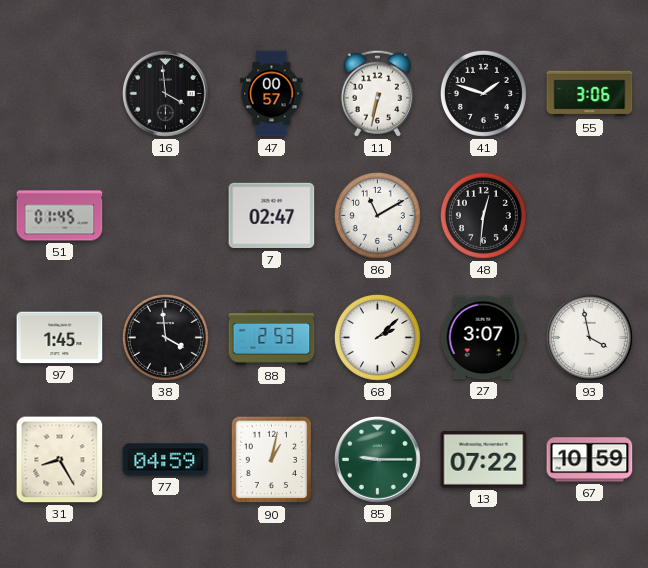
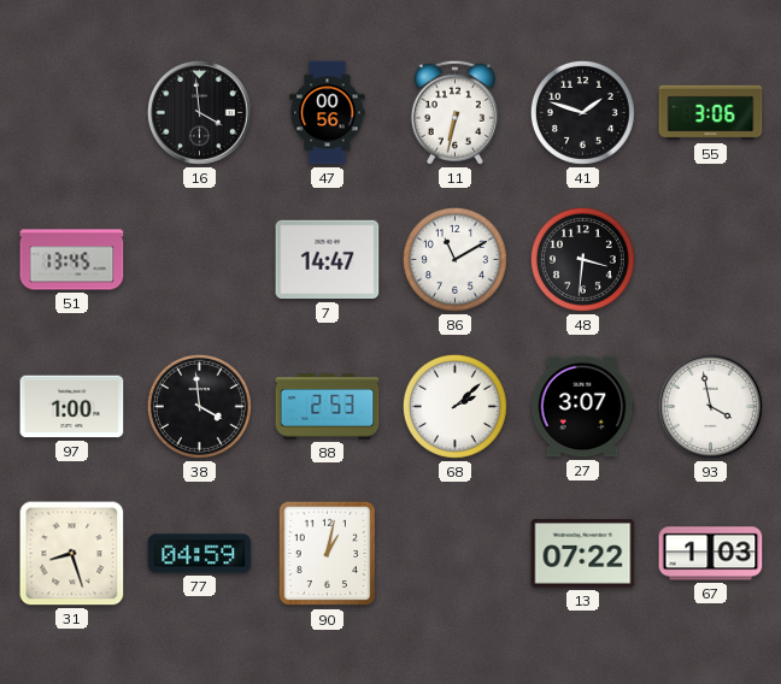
47: 00:57 -> 00:56
51: 01:45 -> 13:45
7: 02:47 -> 14:47
48: 12:31 -> 3:31
97: 1:45 -> 1:00
31: 8:25 -> 8:27
85: 9:15 -> none
67: 10:59 -> 1:03
